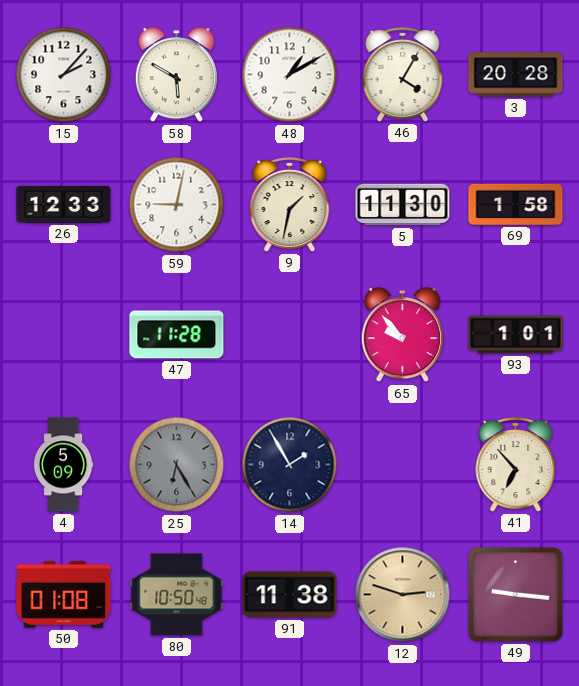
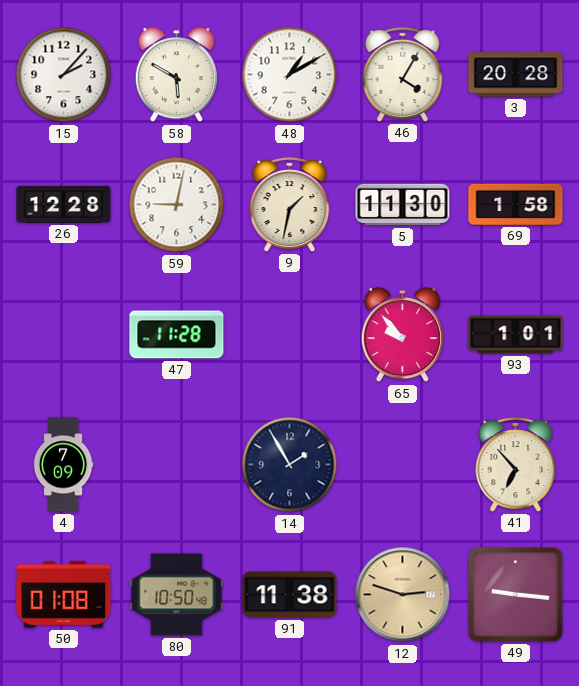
26: 12:33 -> 12:28
4: 5:09 -> 7:09
25: 6:25 -> none
